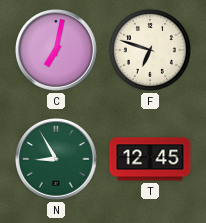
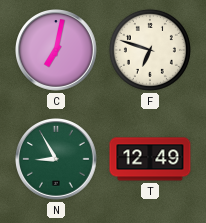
T: 12:45 -> 12:49
